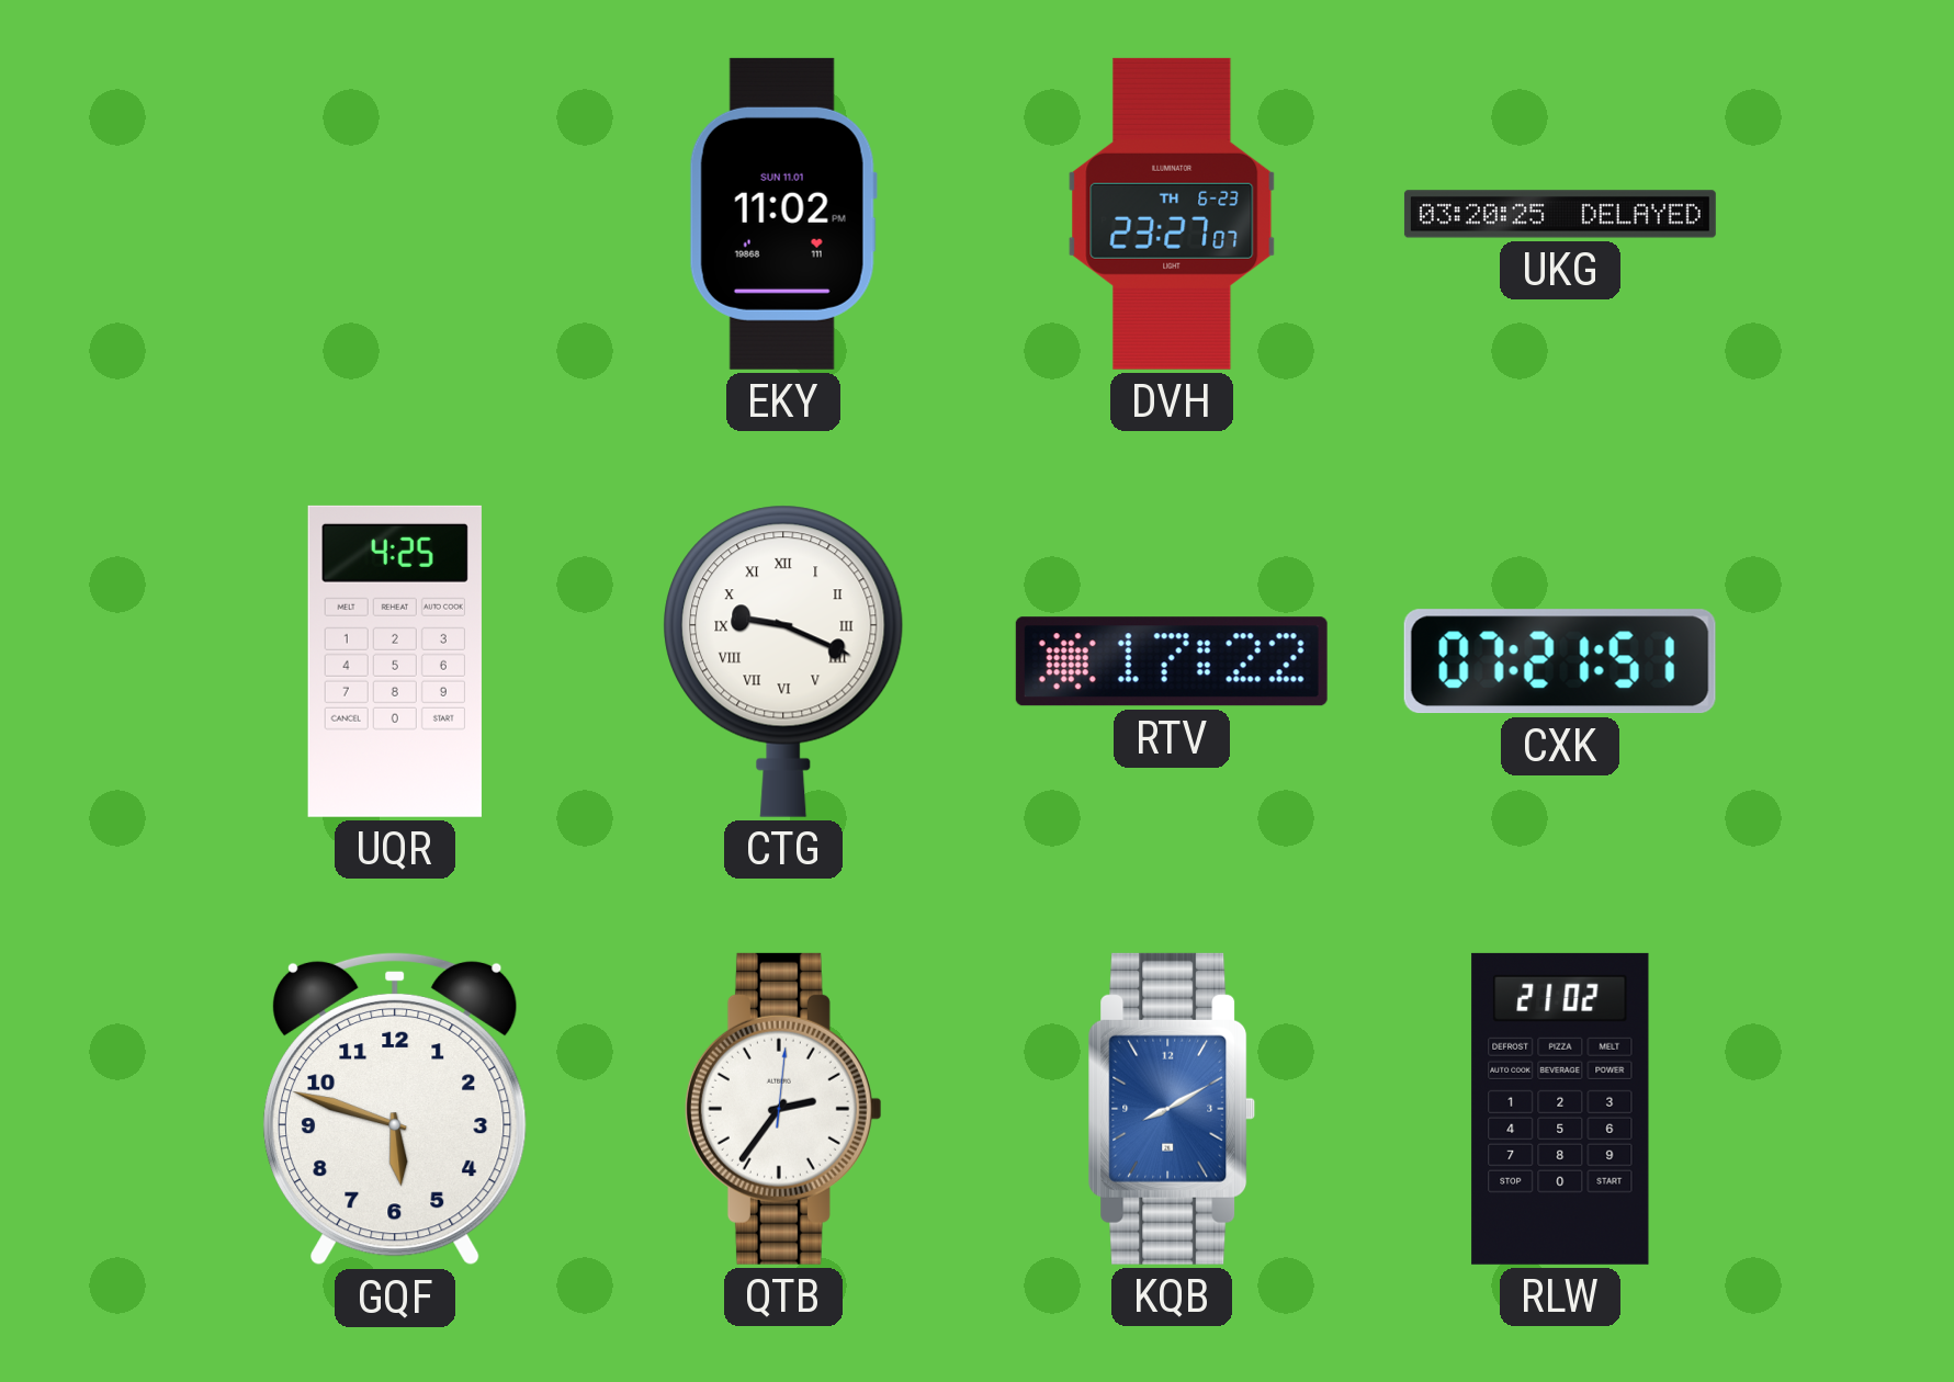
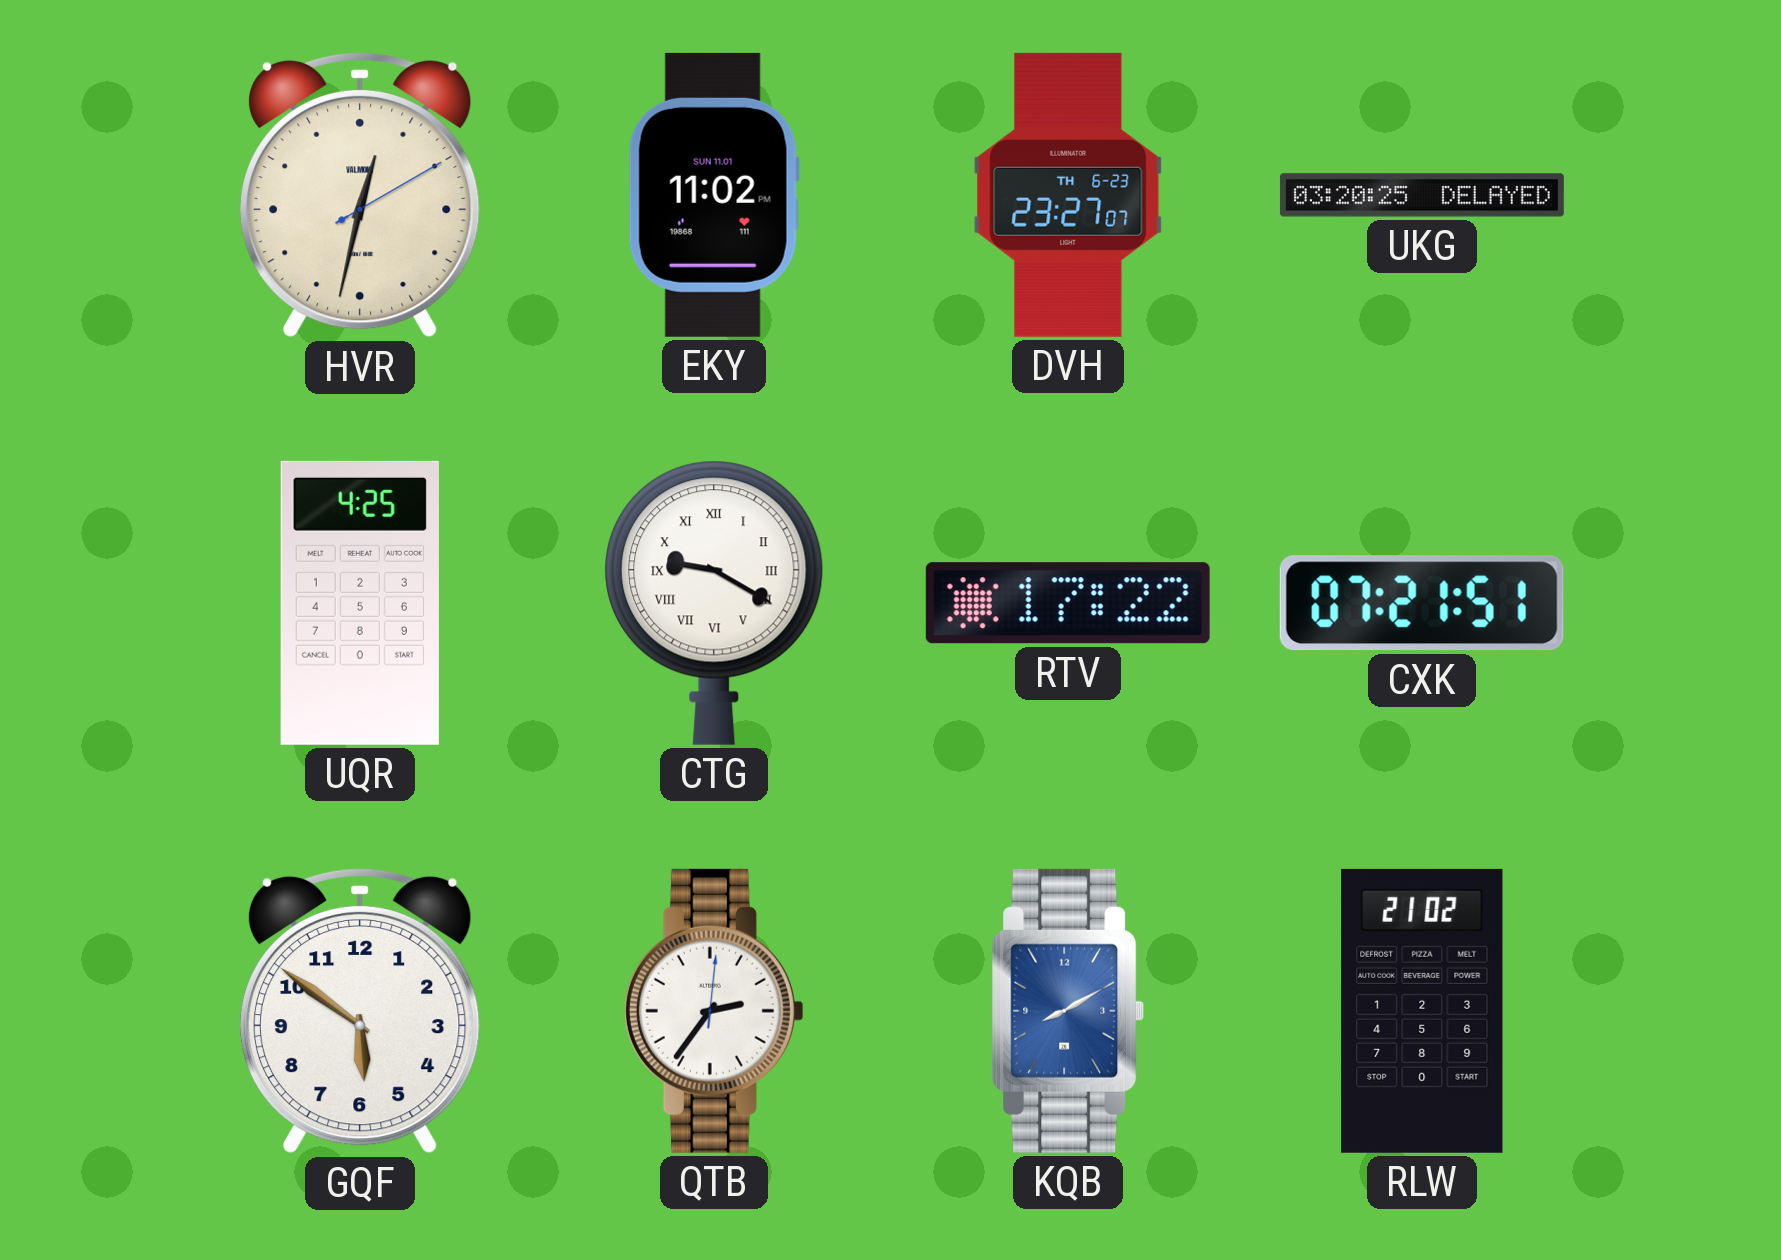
HVR: none -> 12:32
CTG: 9:19 -> 9:20
GQF: 5:48 -> 5:51
